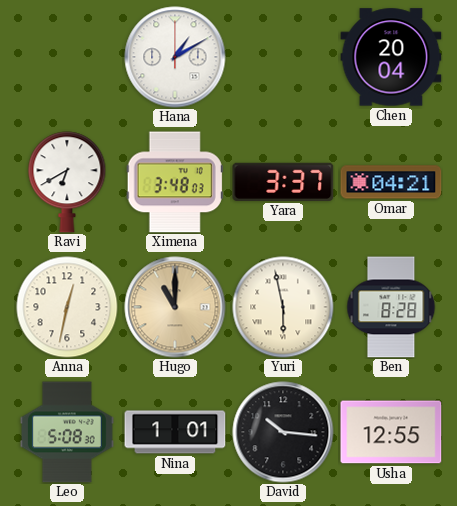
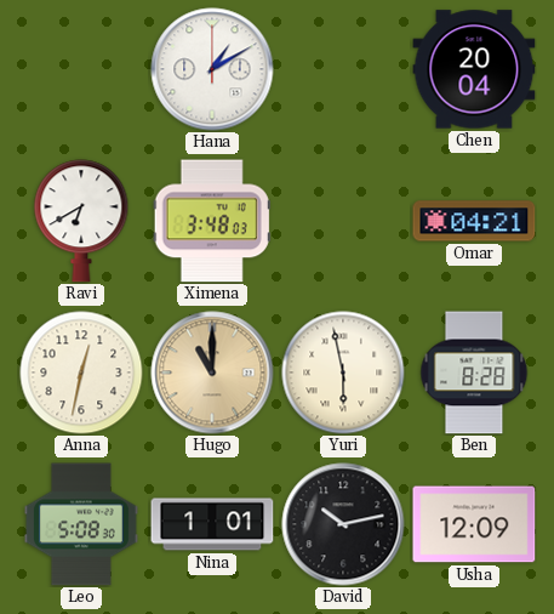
Yara: 3:37 -> none
David: 10:16 -> 10:13
Usha: 12:55 -> 12:09
